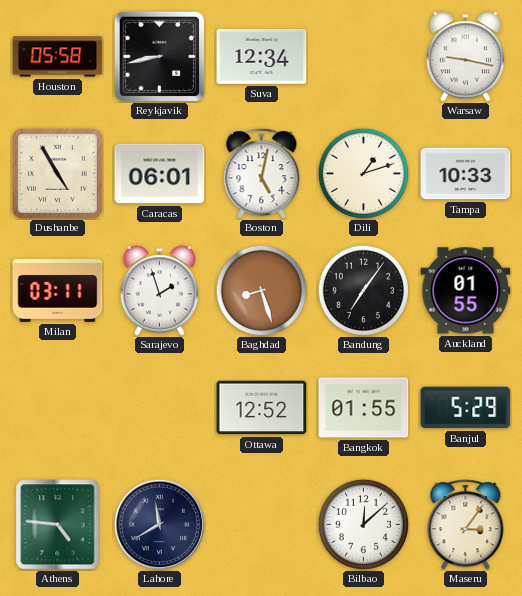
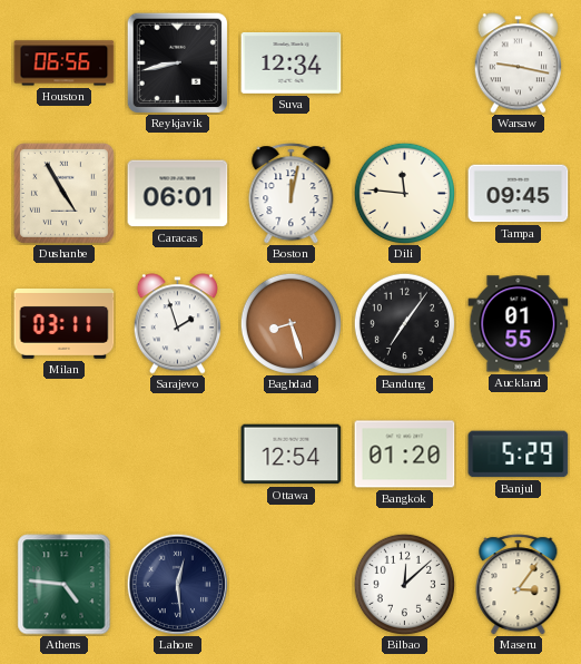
Houston: 05:58 -> 06:56
Boston: 5:02 -> 12:02
Dili: 1:12 -> 11:46
Tampa: 10:33 -> 09:45
Ottawa: 12:52 -> 12:54
Bangkok: 01:55 -> 01:20
Lahore: 11:40 -> 12:29
